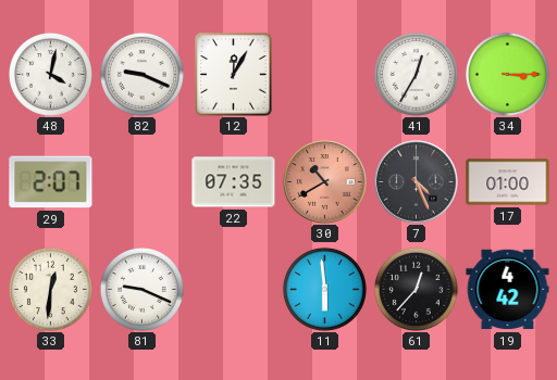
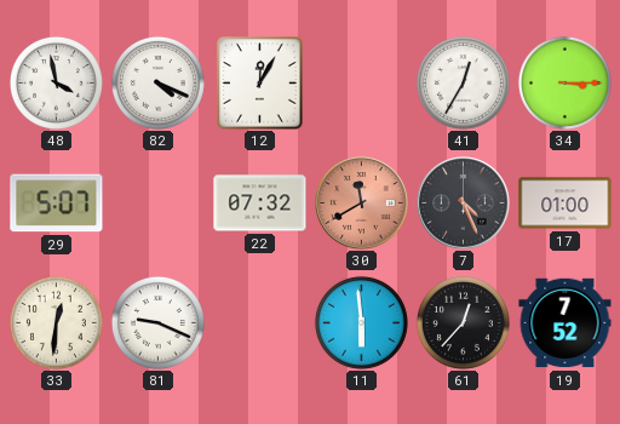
48: 4:02 -> 3:58
82: 9:19 -> 4:19
29: 2:07 -> 5:07
22: 07:35 -> 07:32
30: 10:40 -> 11:40
19: 4:42 -> 7:52
